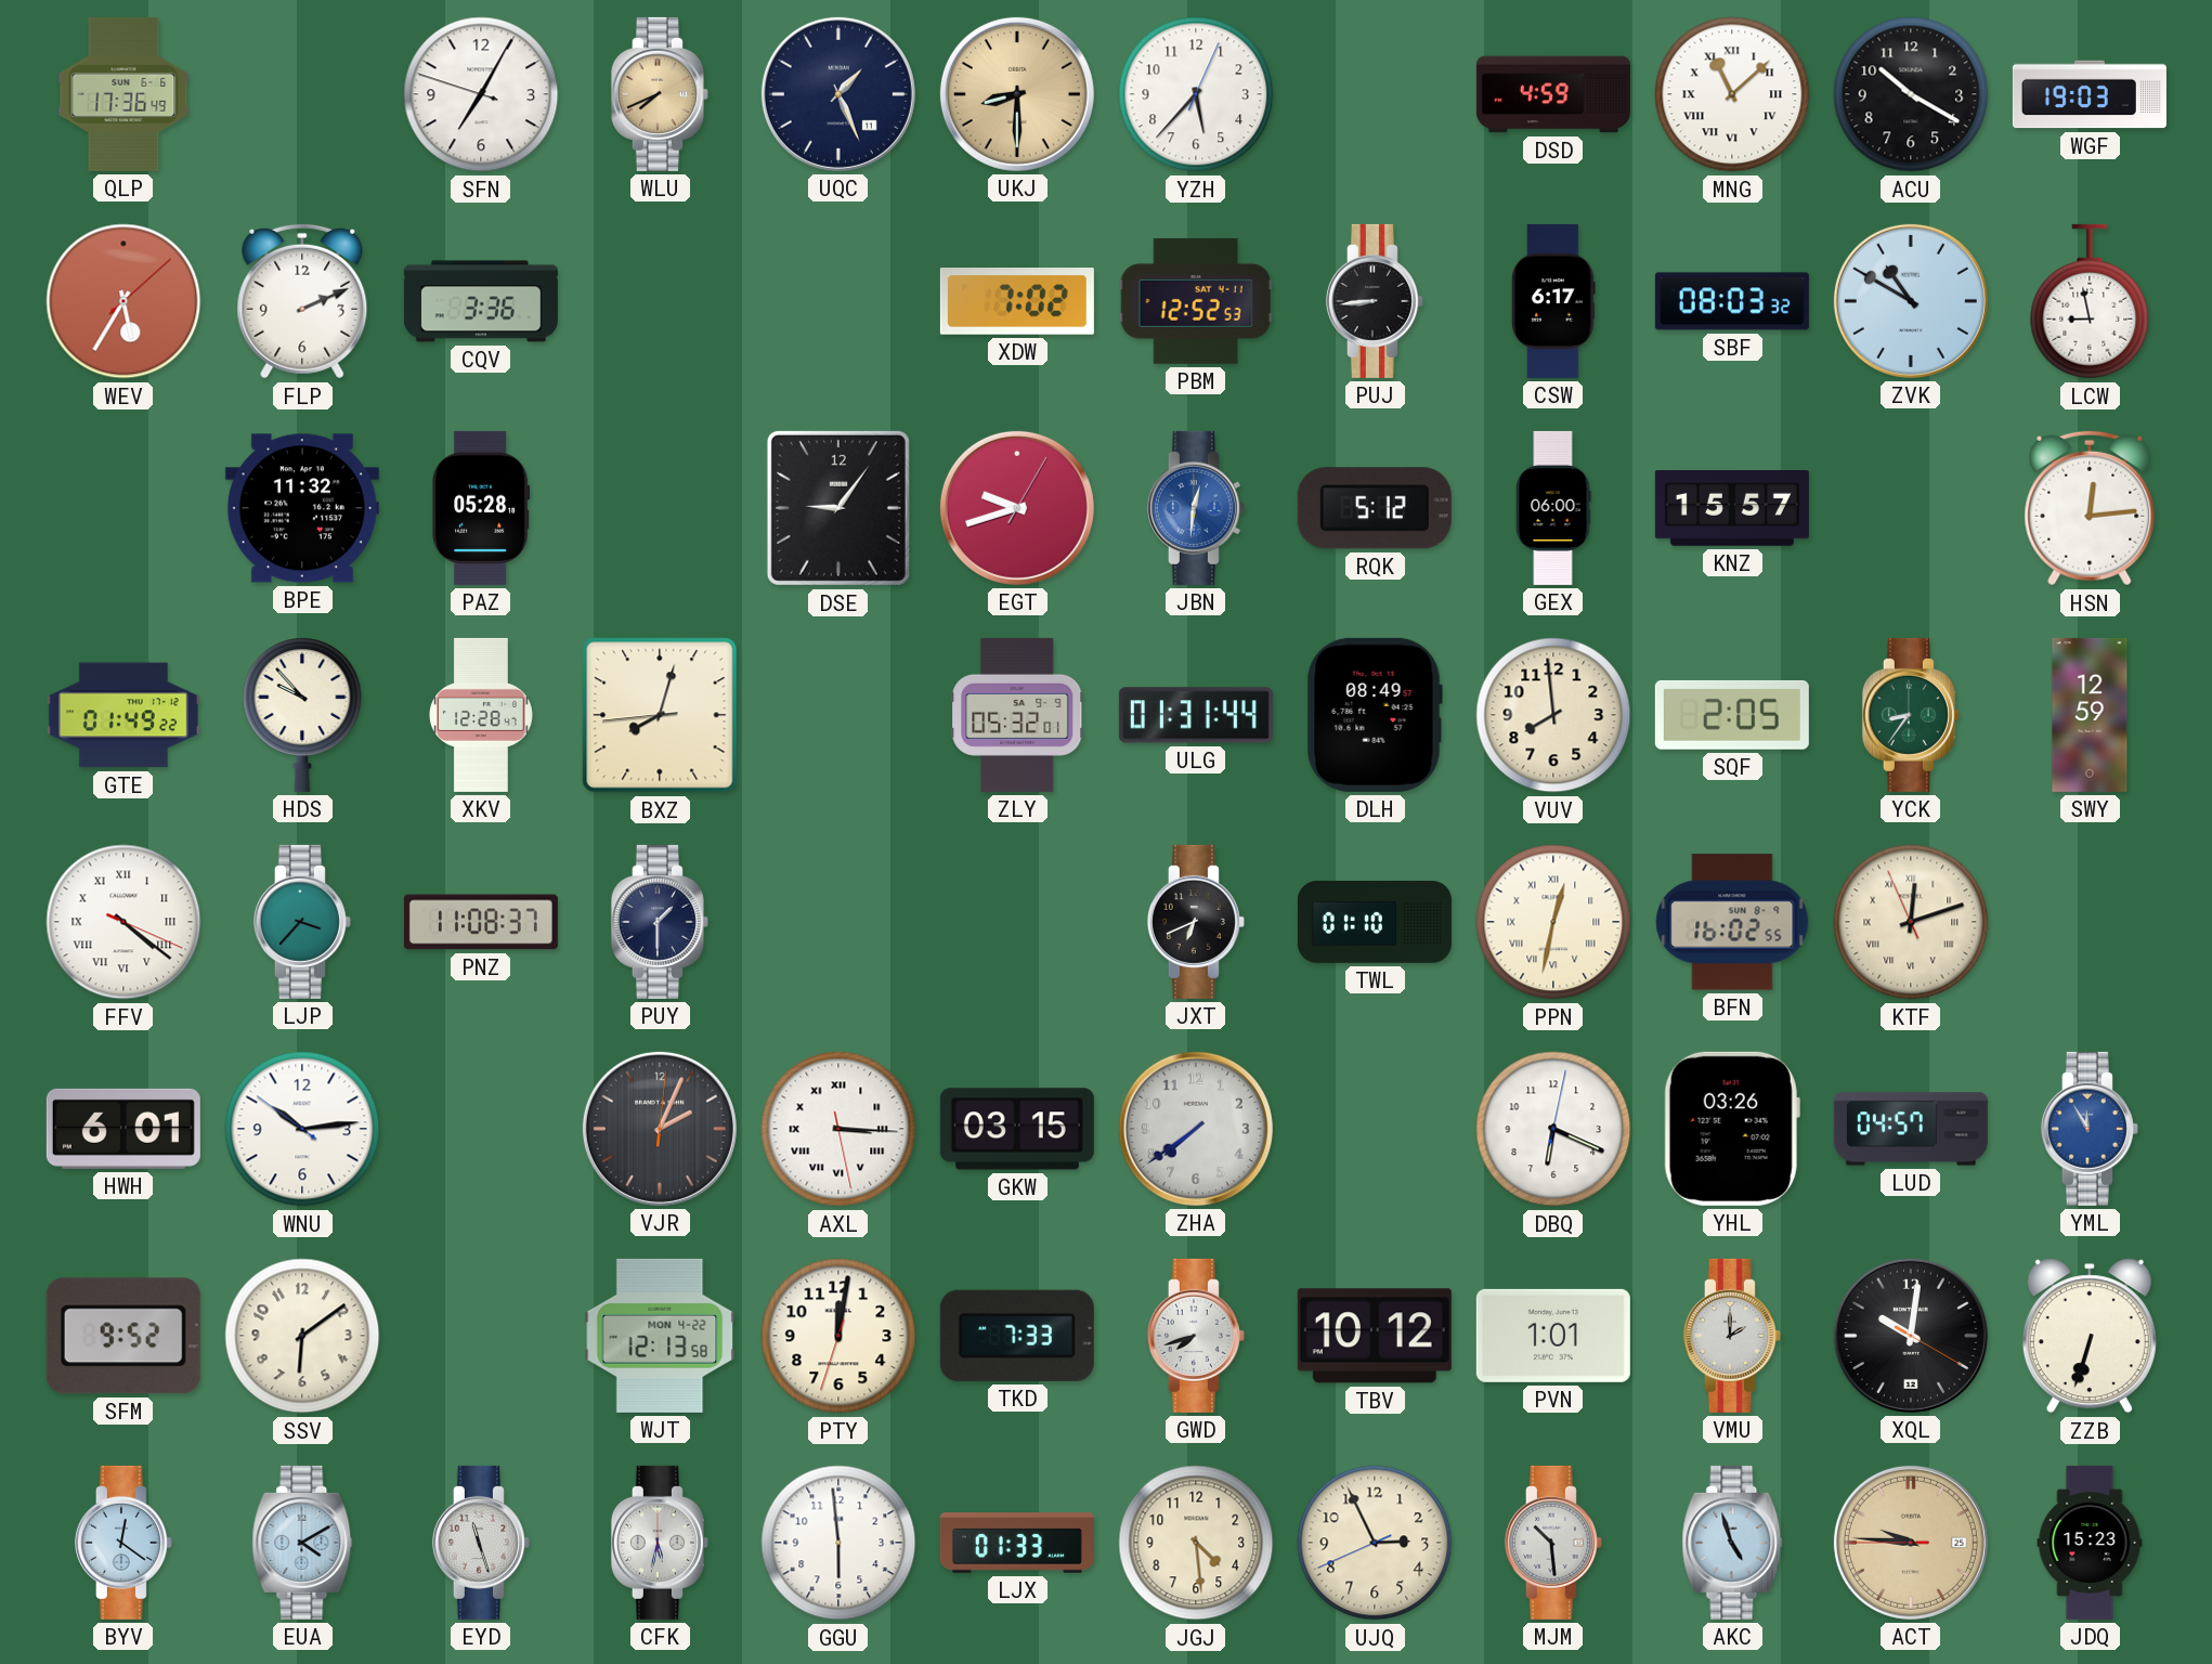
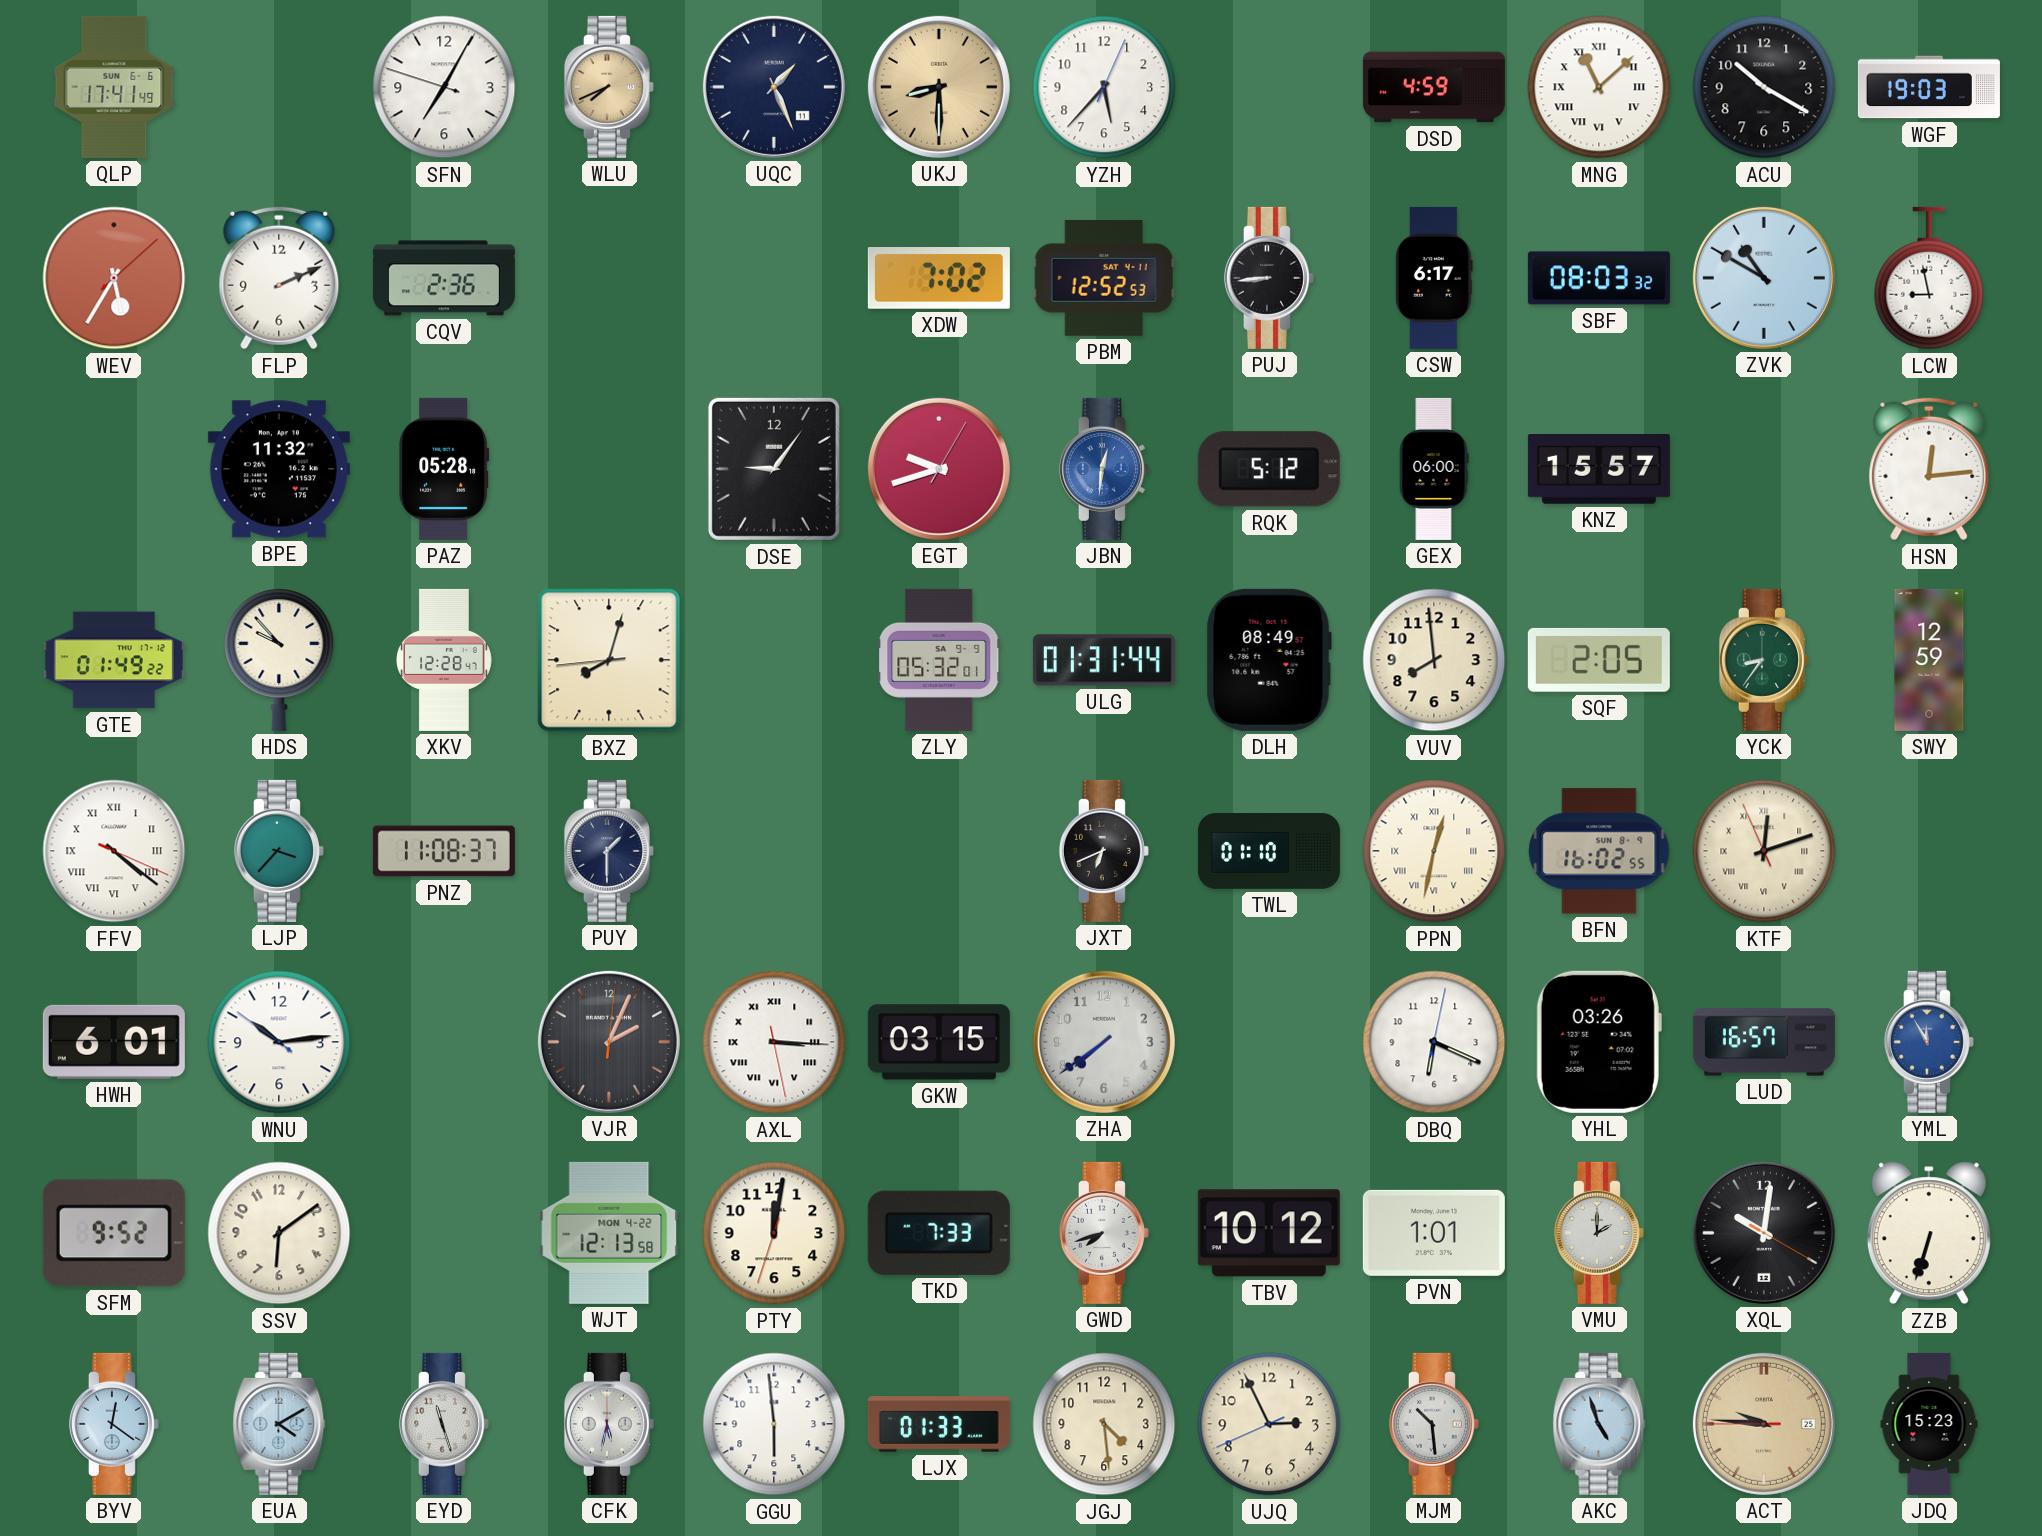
QLP: 17:36 -> 17:41
CQV: 3:36 -> 2:36
LUD: 04:57 -> 16:57
